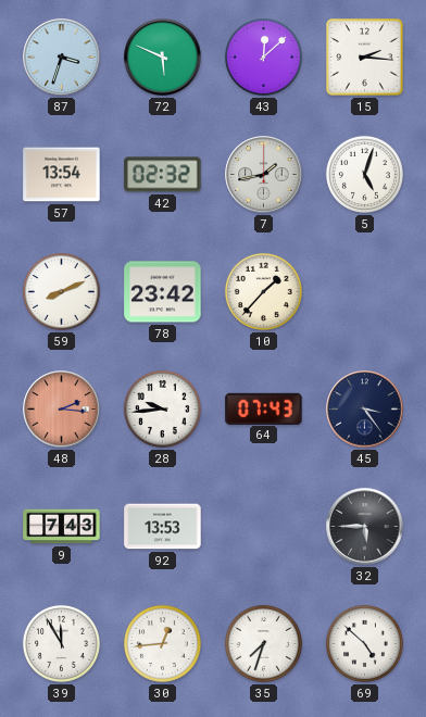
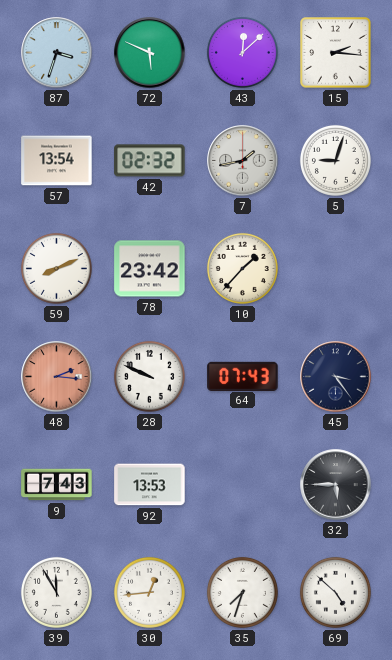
5: 5:03 -> 9:03
28: 9:44 -> 9:49
